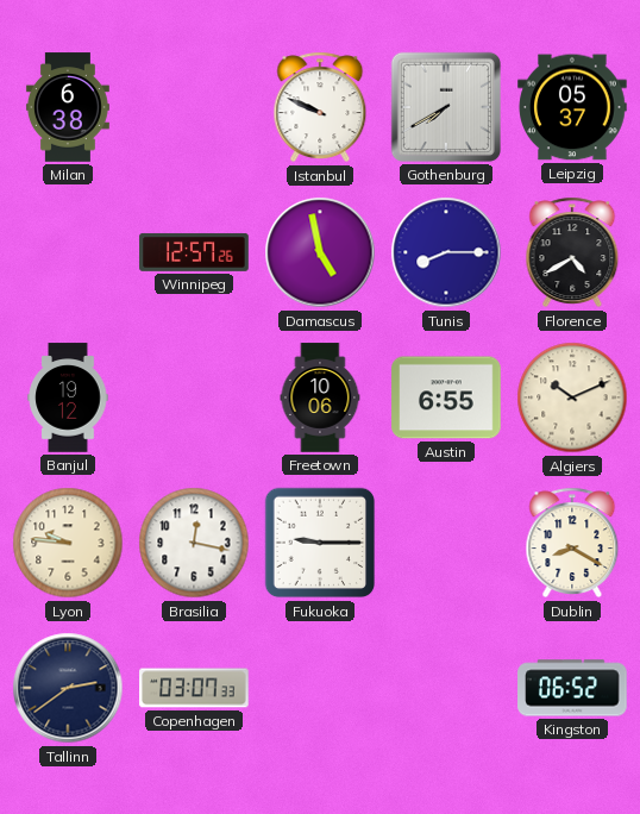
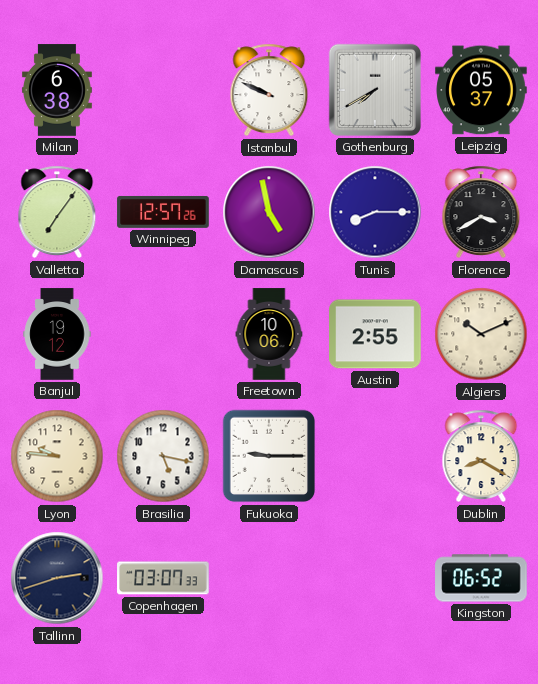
Valletta: none -> 7:06
Florence: 4:40 -> 3:40
Austin: 6:55 -> 2:55
Brasilia: 12:17 -> 5:17
Tallinn: 2:39 -> 2:42
